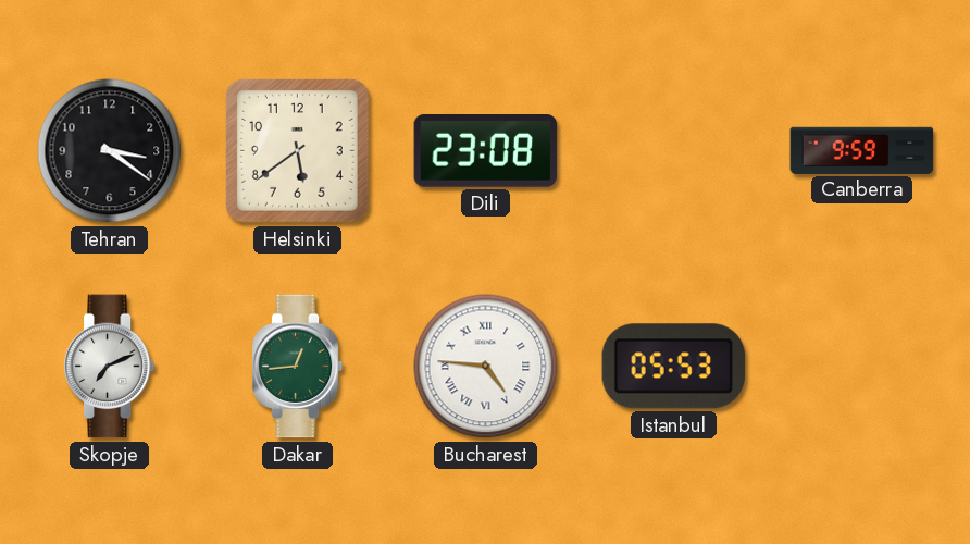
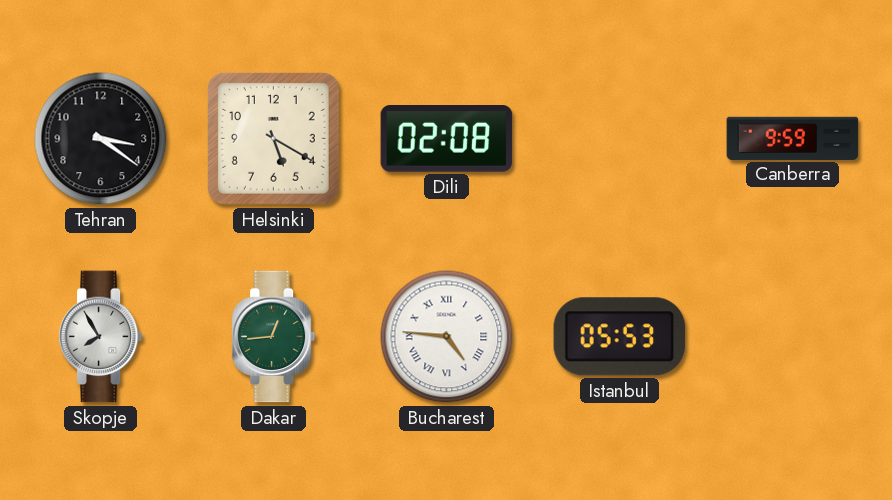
Helsinki: 5:39 -> 5:20
Dili: 23:08 -> 02:08
Skopje: 7:11 -> 7:55
